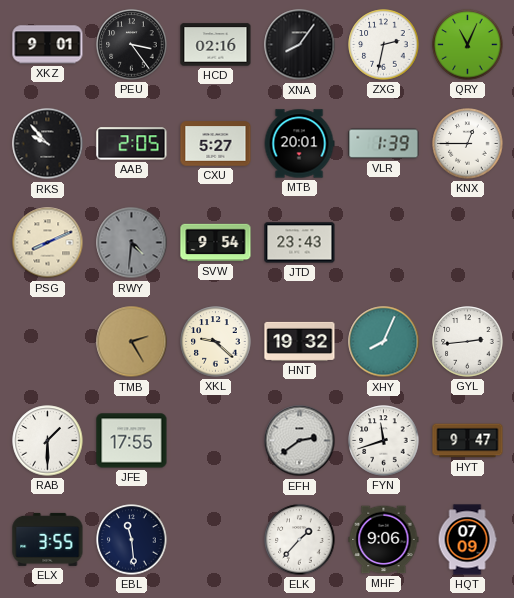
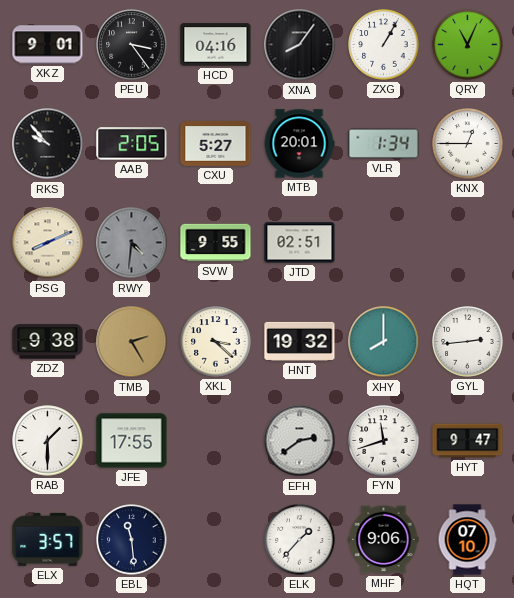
HCD: 02:16 -> 04:16
ZXG: 2:32 -> 1:05
VLR: 1:39 -> 1:34
SVW: 9:54 -> 9:55
JTD: 23:43 -> 02:51
ZDZ: none -> 9:38
XKL: 9:22 -> 3:22
XHY: 8:04 -> 8:00
ELX: 3:55 -> 3:57
HQT: 07:09 -> 07:10
